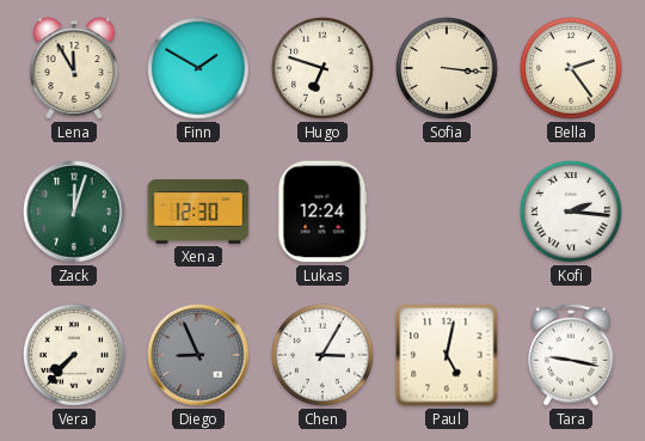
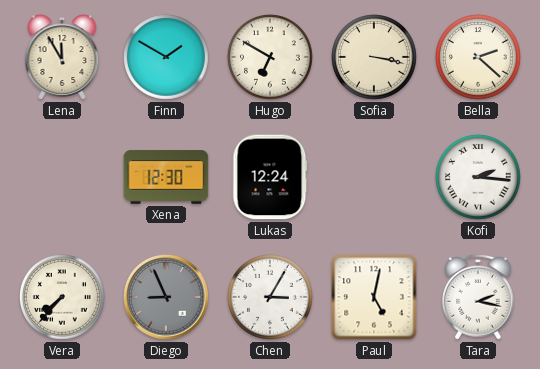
Hugo: 6:48 -> 6:50
Sofia: 3:16 -> 3:17
Bella: 2:24 -> 2:22
Zack: 12:03 -> none
Tara: 9:17 -> 2:17
